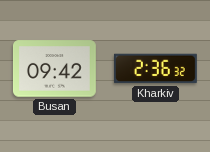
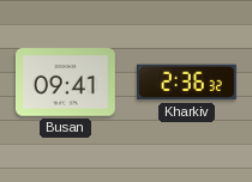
Busan: 09:42 -> 09:41
